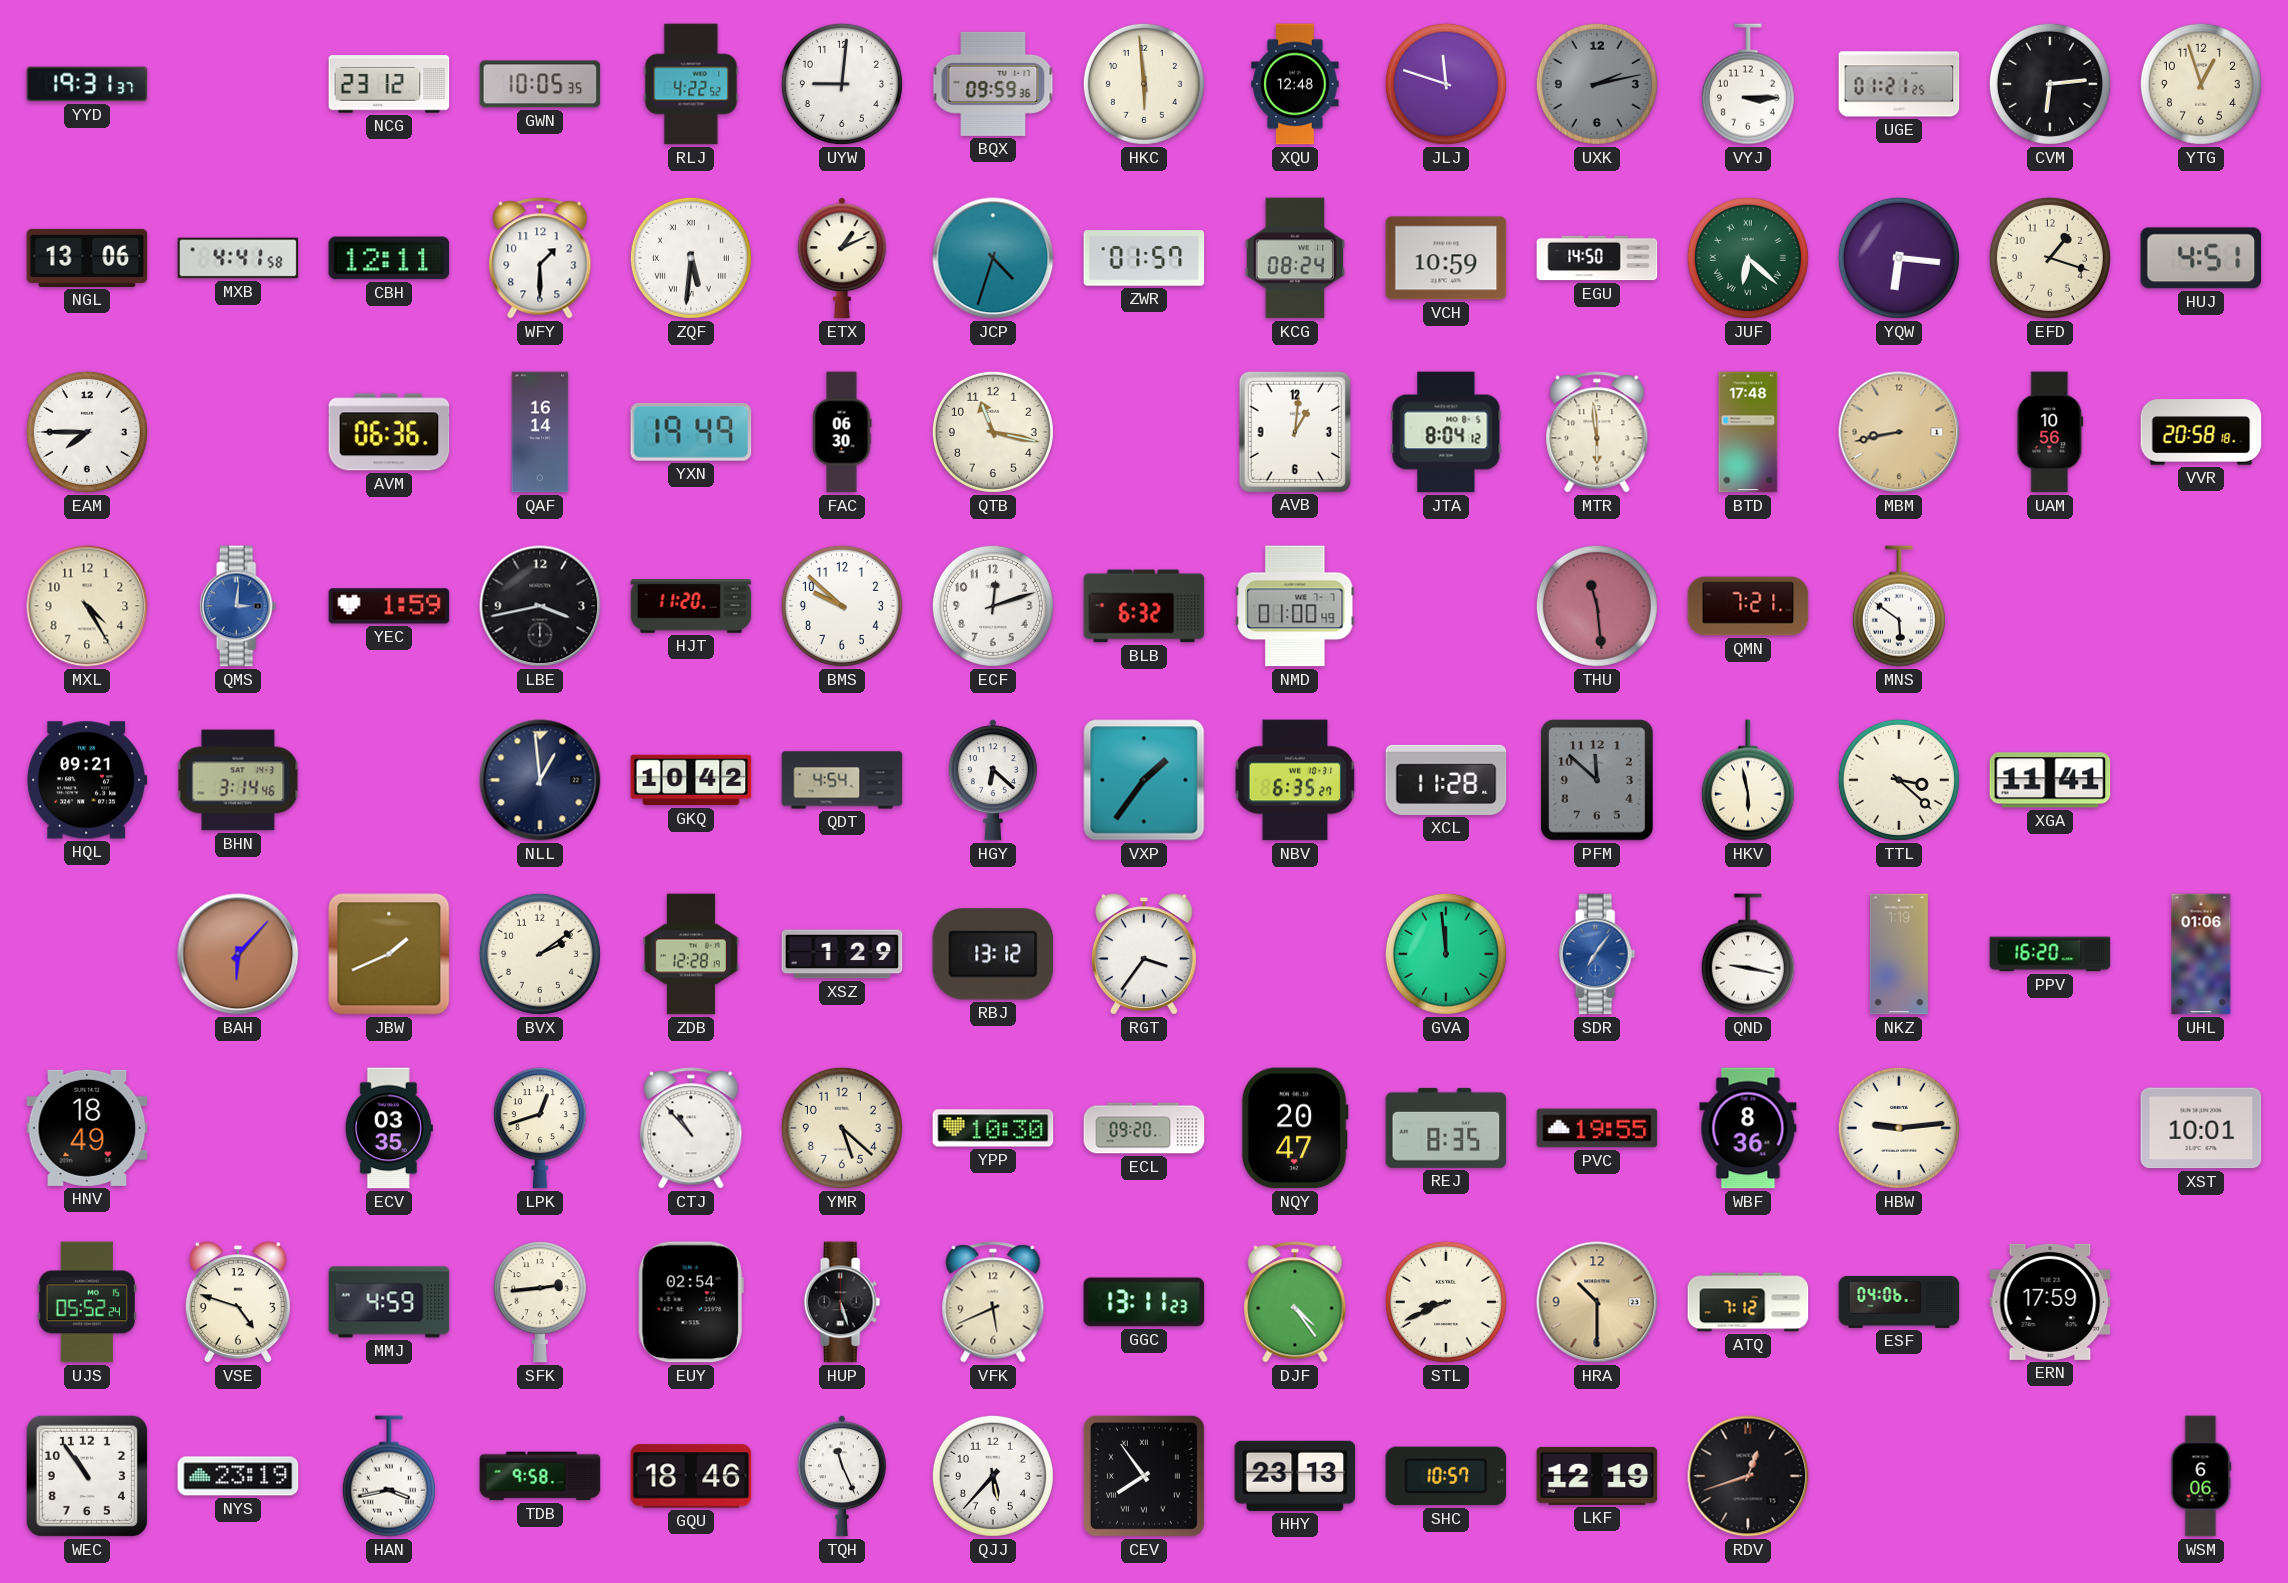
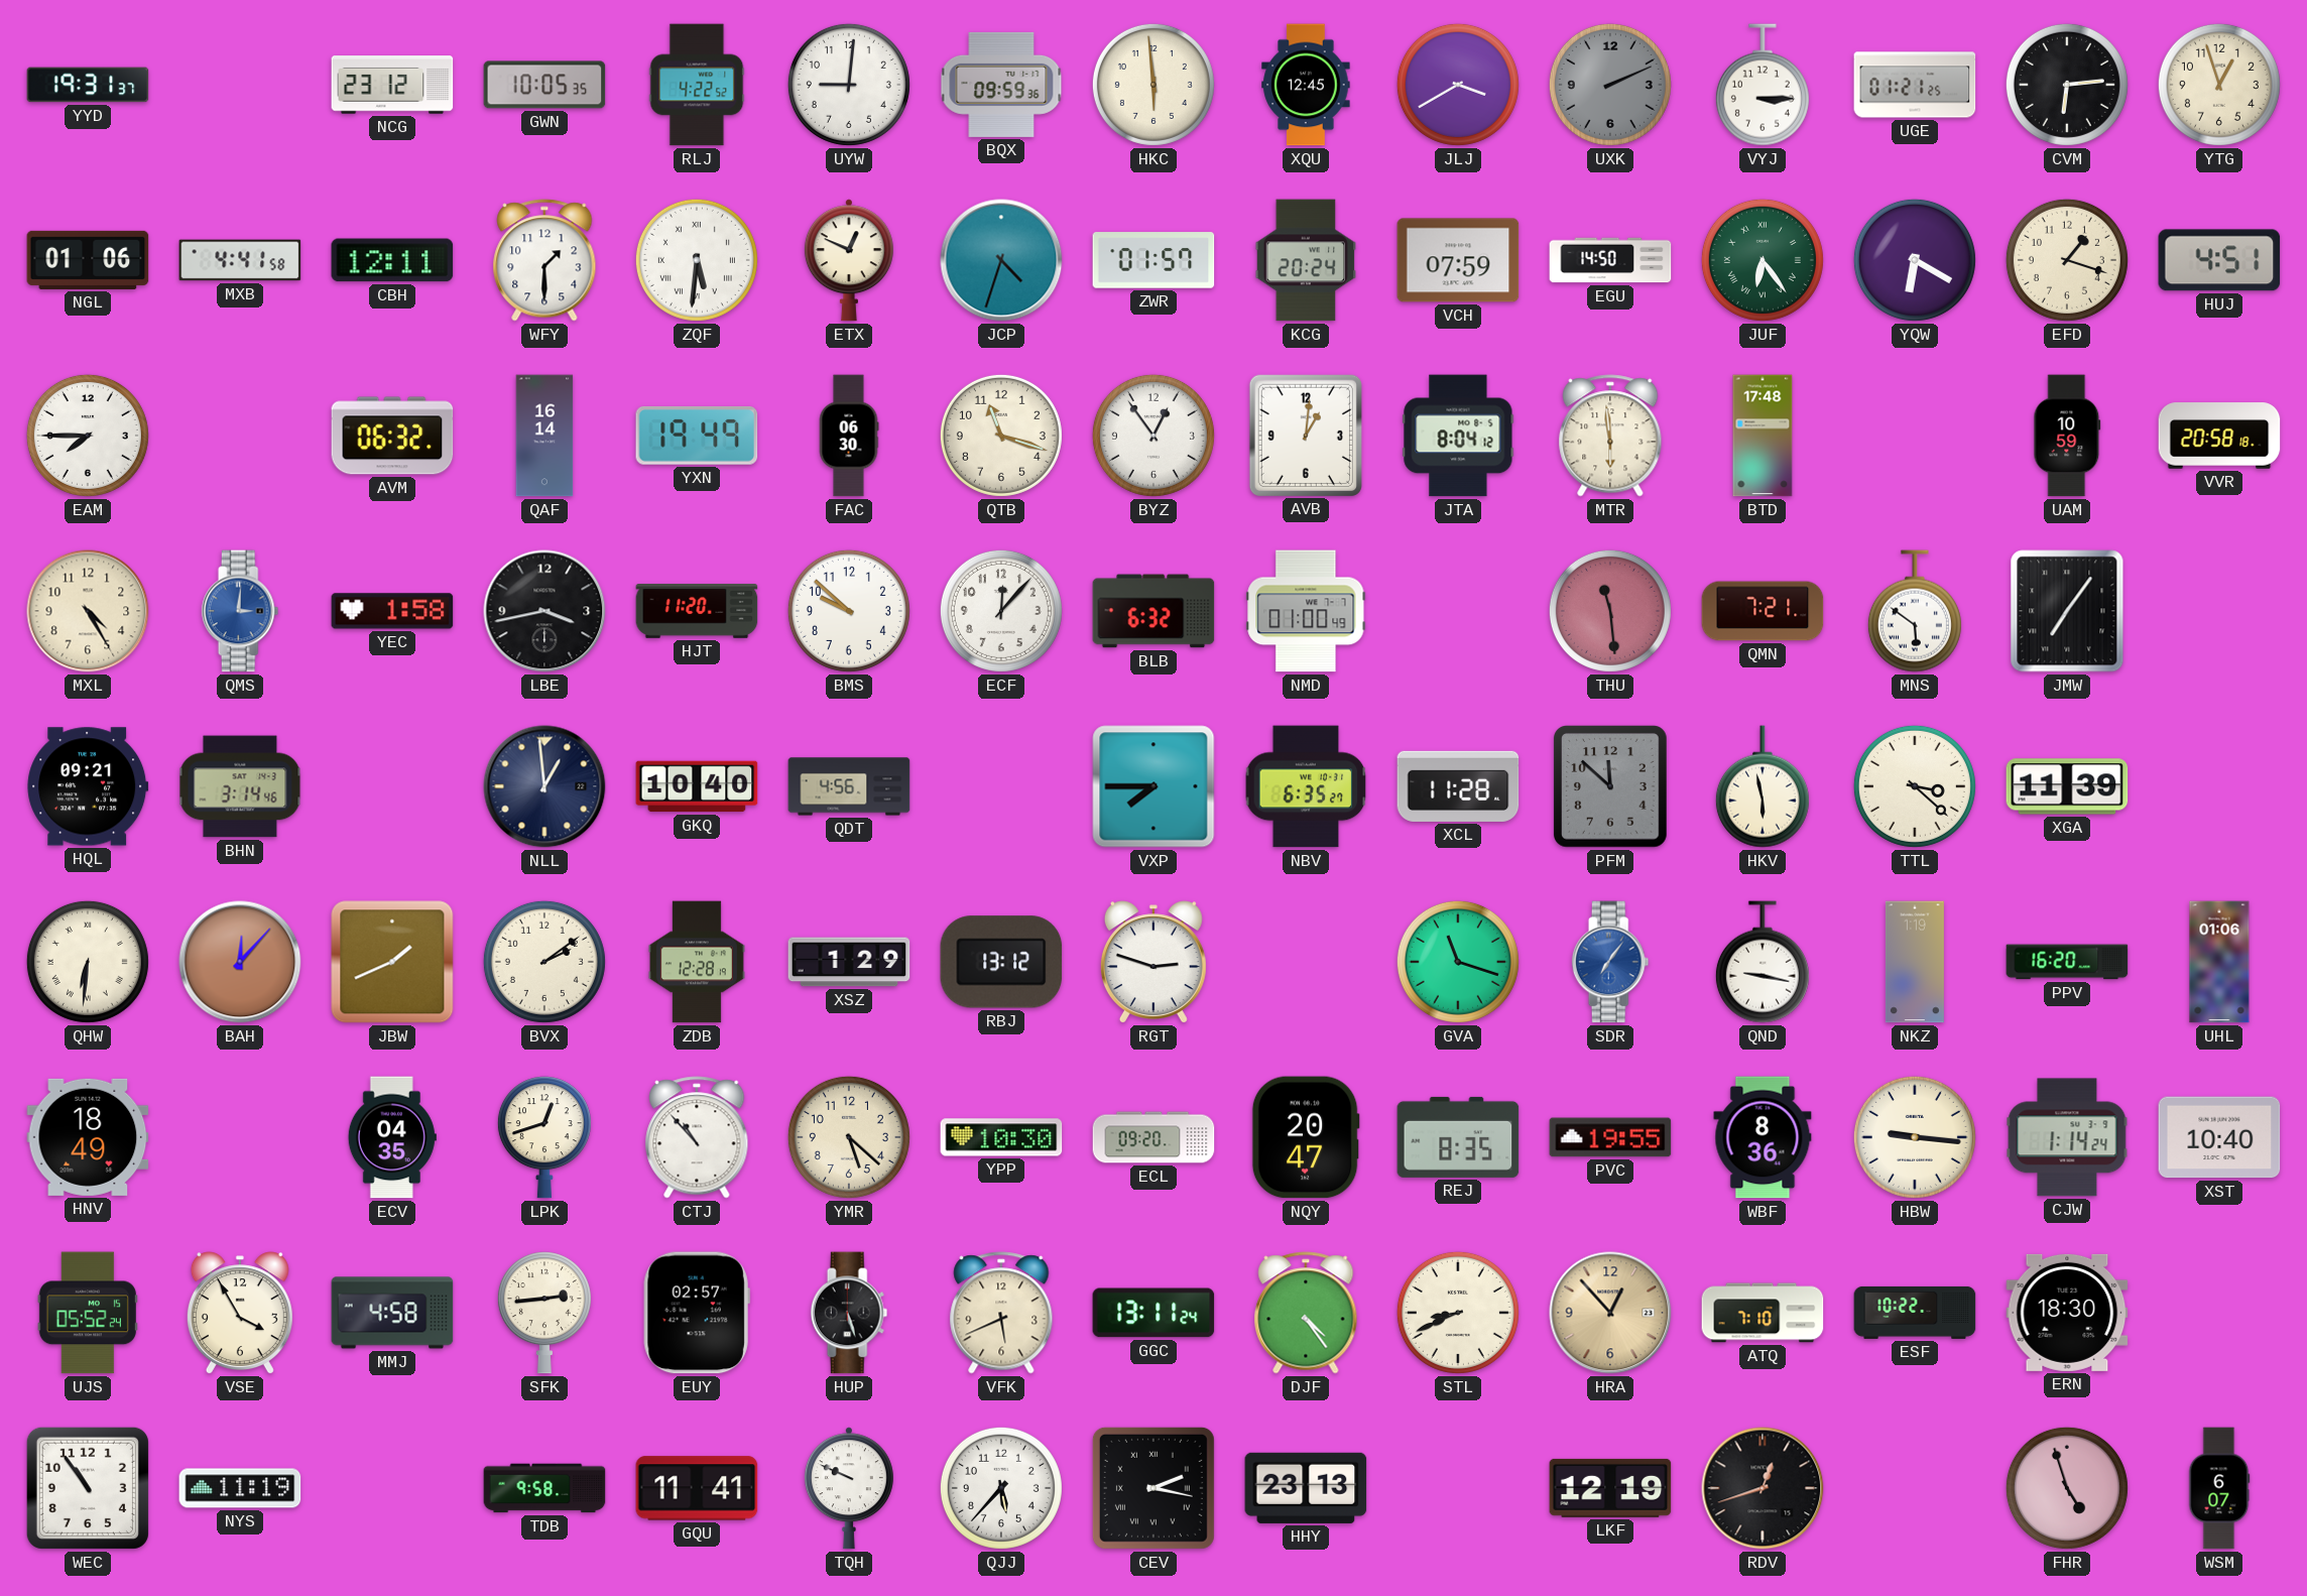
XQU: 12:48 -> 12:45
JLJ: 11:48 -> 3:40
UXK: 2:13 -> 2:11
NGL: 13:06 -> 01:06
ETX: 1:11 -> 12:49
KCG: 08:24 -> 20:24
VCH: 10:59 -> 07:59
JUF: 6:22 -> 6:24
YQW: 6:16 -> 6:20
AVM: 06:36 -> 06:32
QTB: 11:17 -> 11:18
BYZ: none -> 12:54
MBM: 8:43 -> none
UAM: 10:56 -> 10:59
YEC: 1:59 -> 1:58
ECF: 12:12 -> 12:07
JMW: none -> 7:06
GKQ: 10:42 -> 10:40
QDT: 4:54 -> 4:56
HGY: 6:22 -> none
VXP: 1:36 -> 7:45
XGA: 11:41 -> 11:39
QHW: none -> 6:31
BAH: 6:07 -> 12:07
RGT: 3:36 -> 2:48
GVA: 11:59 -> 11:18
ECV: 03:35 -> 04:35
HBW: 9:14 -> 9:16
CJW: none -> 1:14
XST: 10:01 -> 10:40
VSE: 4:48 -> 3:55
MMJ: 4:59 -> 4:58
EUY: 02:54 -> 02:57
GGC: 13:11:23 -> 13:11:24
HRA: 10:30 -> 12:53
ATQ: 7:12 -> 7:10
ESF: 04:06 -> 10:22
ERN: 17:59 -> 18:30
NYS: 23:19 -> 11:19
HAN: 3:43 -> none
GQU: 18:46 -> 11:41
TQH: 11:26 -> 9:49
CEV: 7:54 -> 2:17
SHC: 10:57 -> none
FHR: none -> 4:57
WSM: 6:06 -> 6:07
